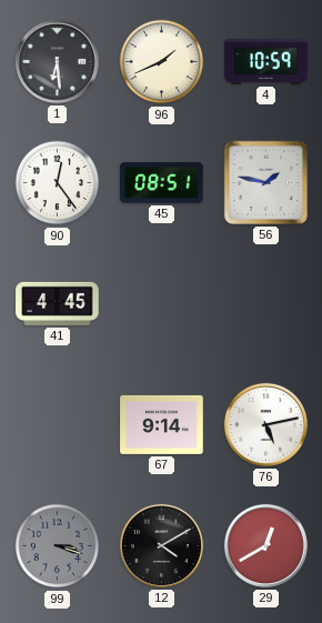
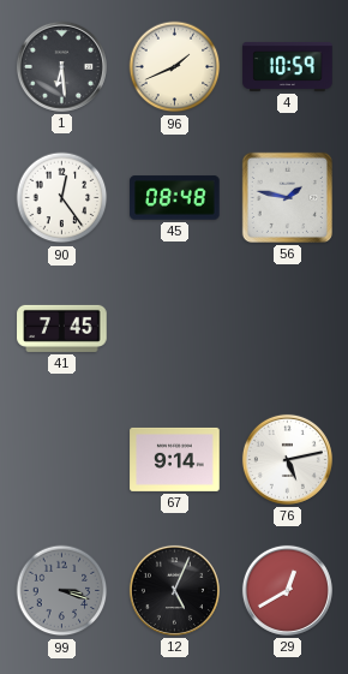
45: 08:51 -> 08:48
41: 4:45 -> 7:45
12: 4:10 -> 5:04
